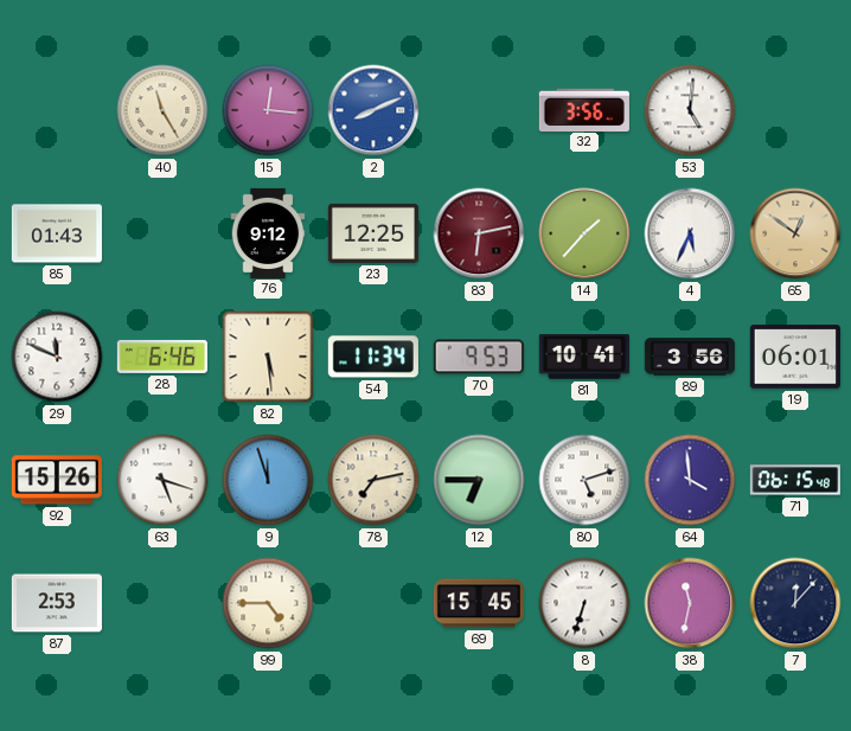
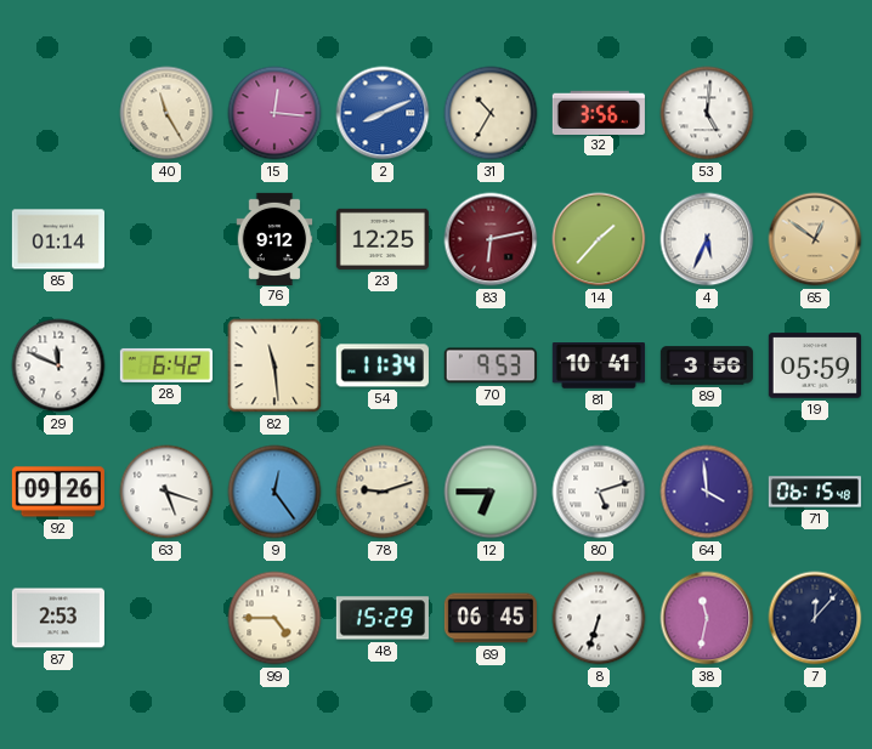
31: none -> 10:35
85: 01:43 -> 01:14
28: 6:46 -> 6:42
82: 5:29 -> 11:29
19: 06:01 -> 05:59
92: 15:26 -> 09:26
9: 11:57 -> 12:24
78: 7:13 -> 9:12
48: none -> 15:29
69: 15:45 -> 06:45
